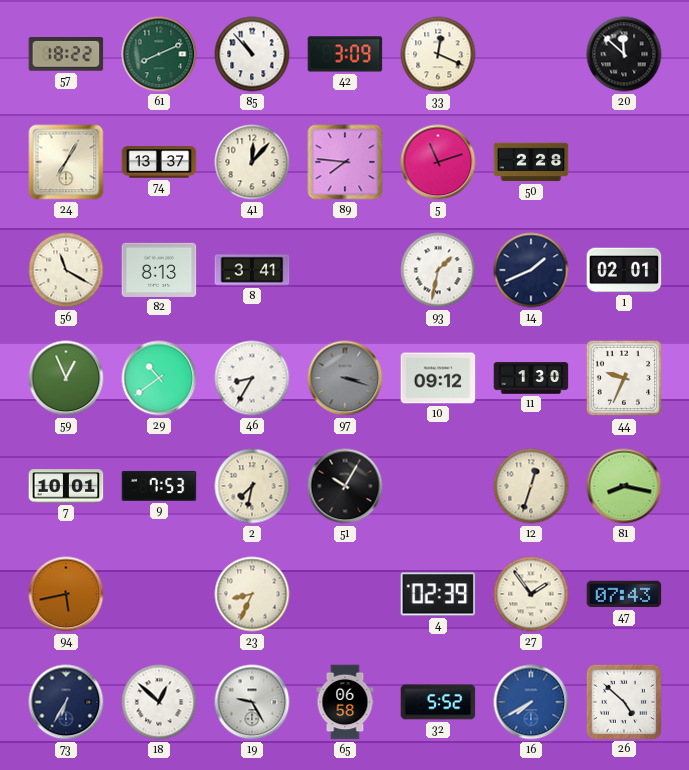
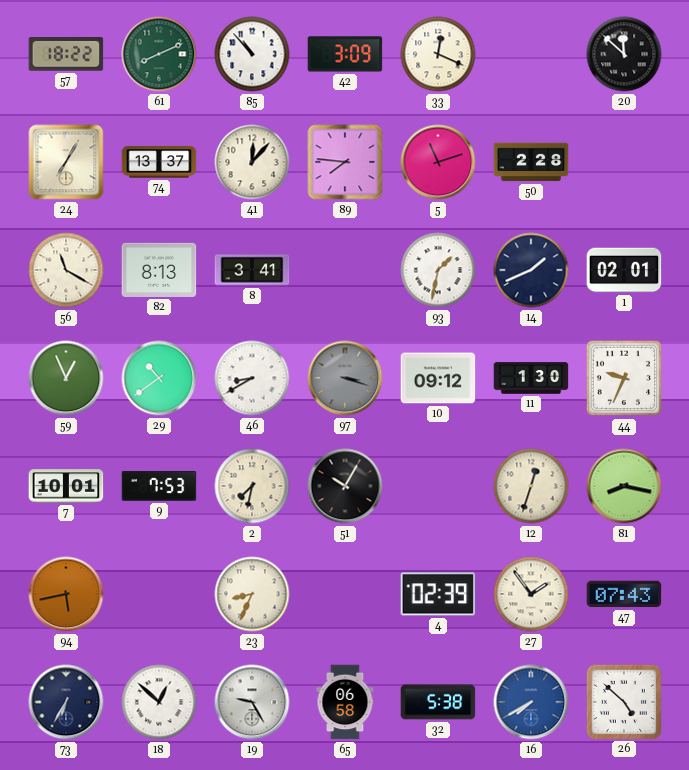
46: 8:35 -> 8:40
32: 5:52 -> 5:38
